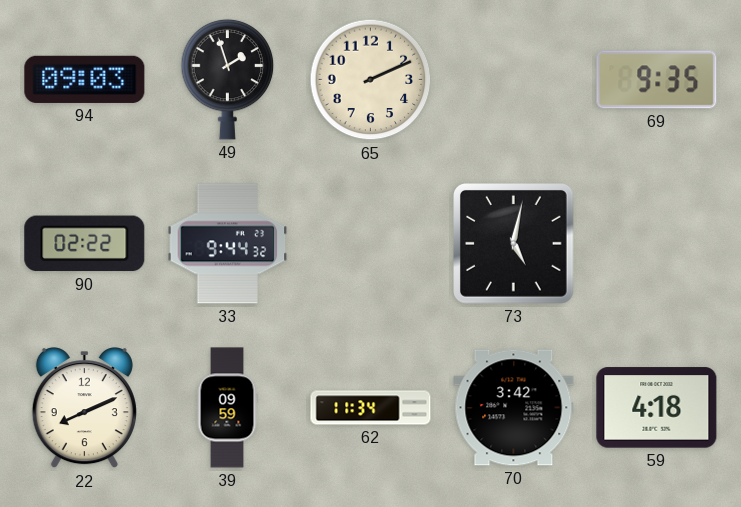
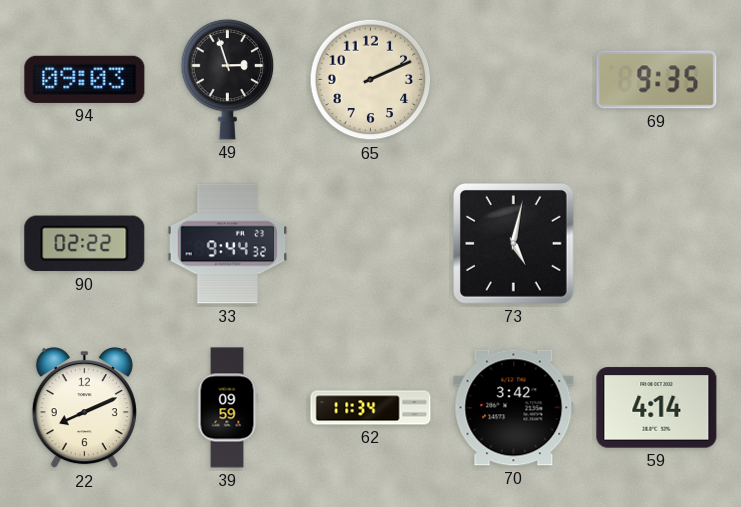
49: 1:57 -> 2:57
59: 4:18 -> 4:14
